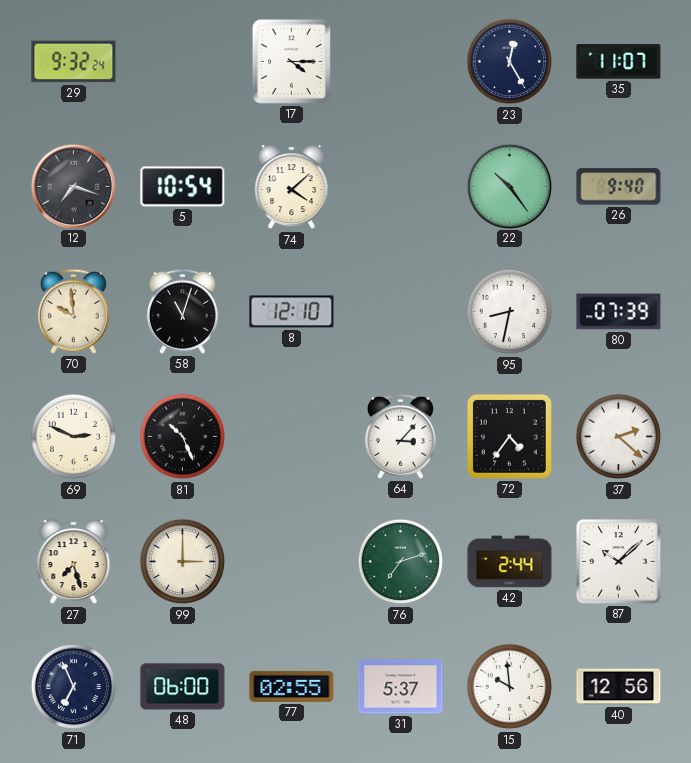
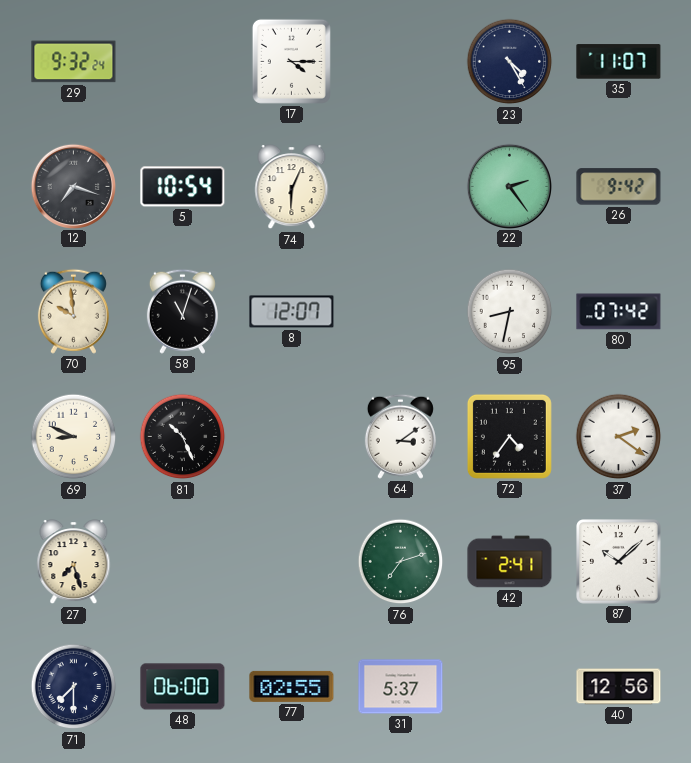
23: 12:25 -> 4:25
74: 4:08 -> 6:04
22: 10:24 -> 2:24
26: 9:40 -> 9:42
8: 12:10 -> 12:07
80: 07:39 -> 07:42
69: 2:49 -> 8:49
64: 3:07 -> 3:09
37: 2:22 -> 2:21
99: 3:00 -> none
42: 2:44 -> 2:41
71: 6:56 -> 7:30
15: 9:59 -> none
